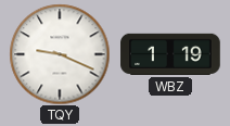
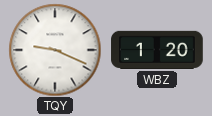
WBZ: 1:19 -> 1:20
